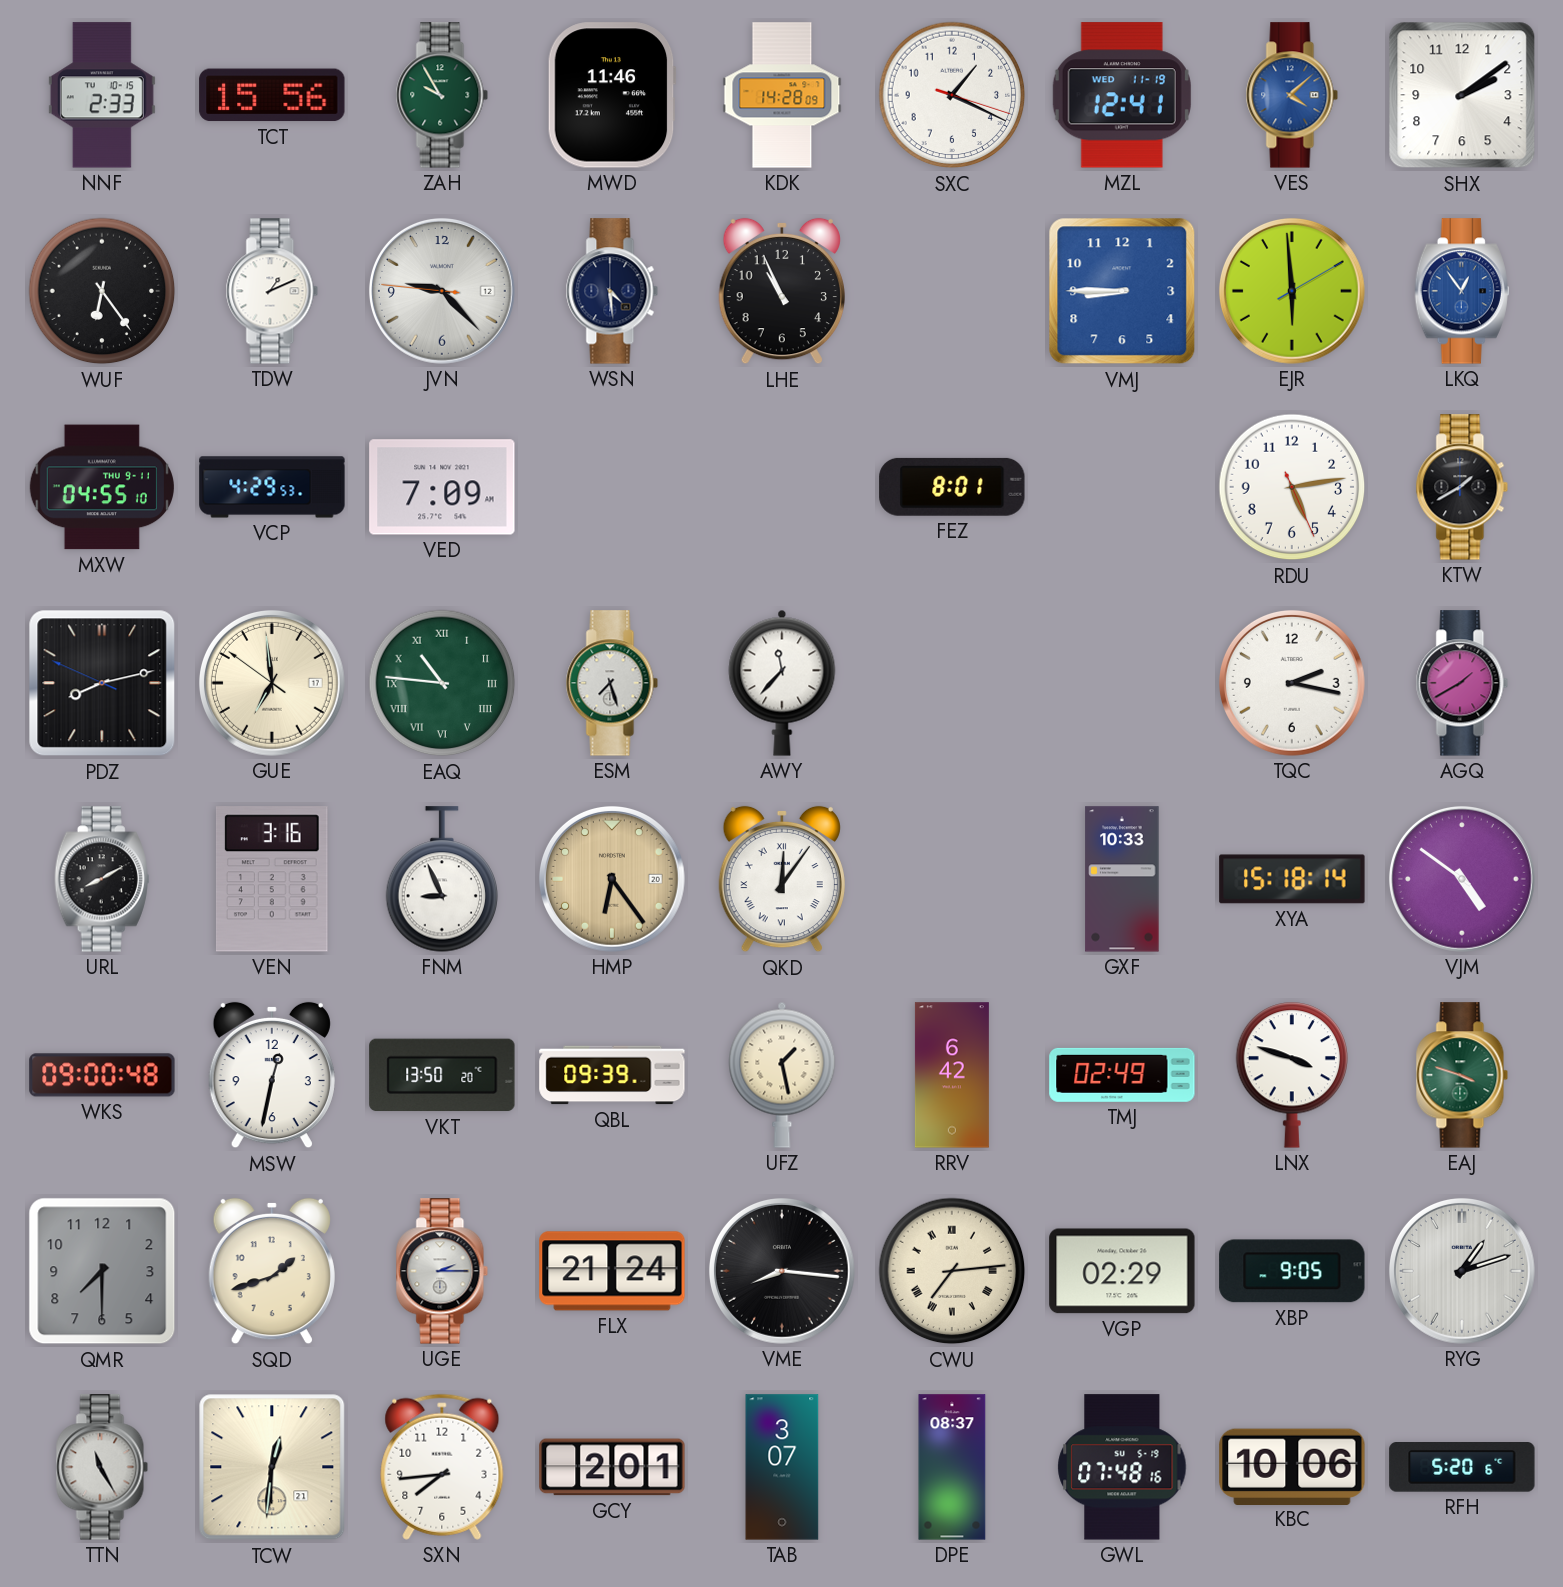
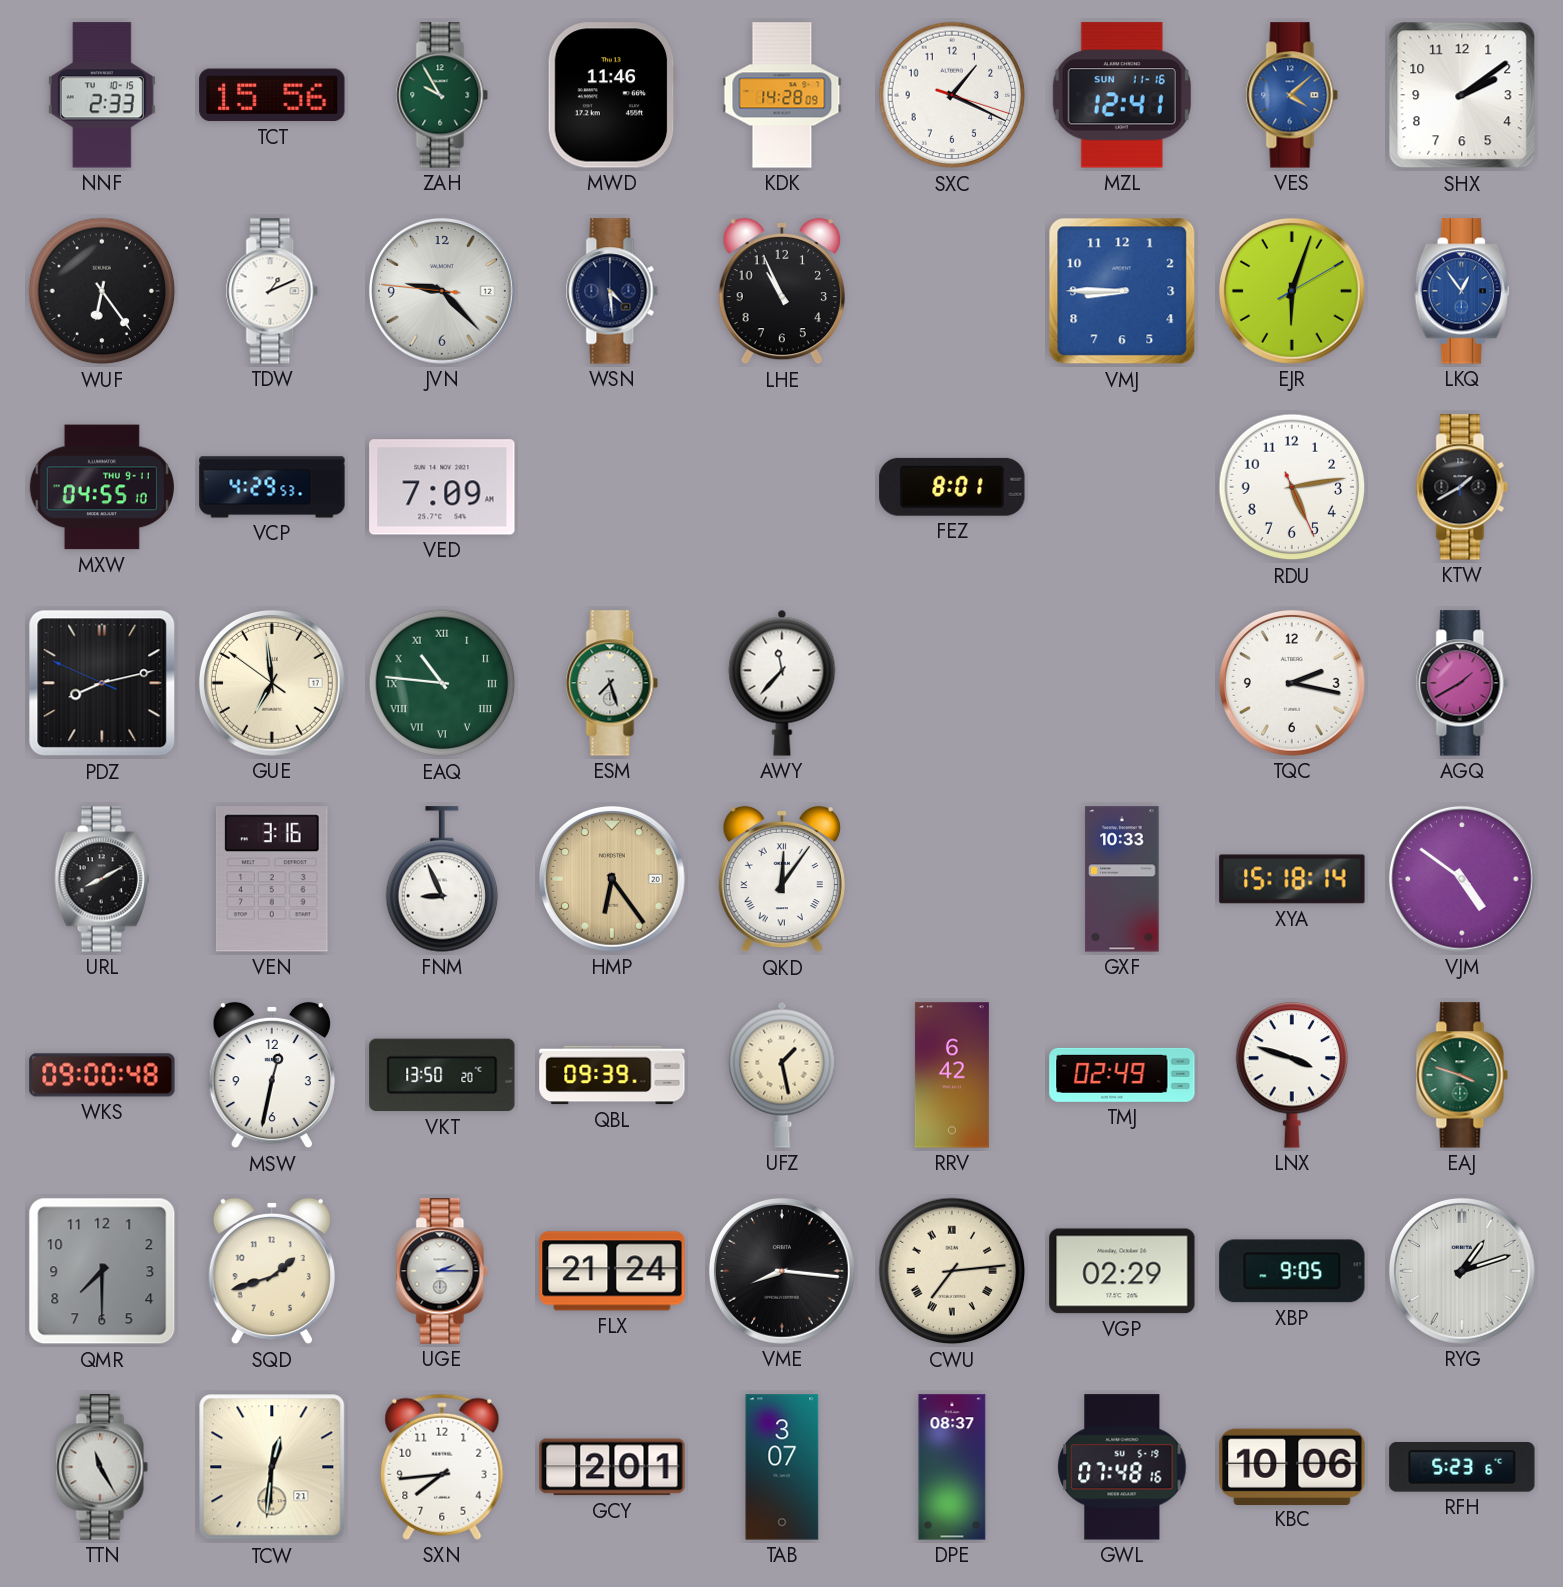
MZL date: WED 11-19 -> SUN 11-16
EJR: 5:59 -> 6:03
RFH: 5:20 -> 5:23
